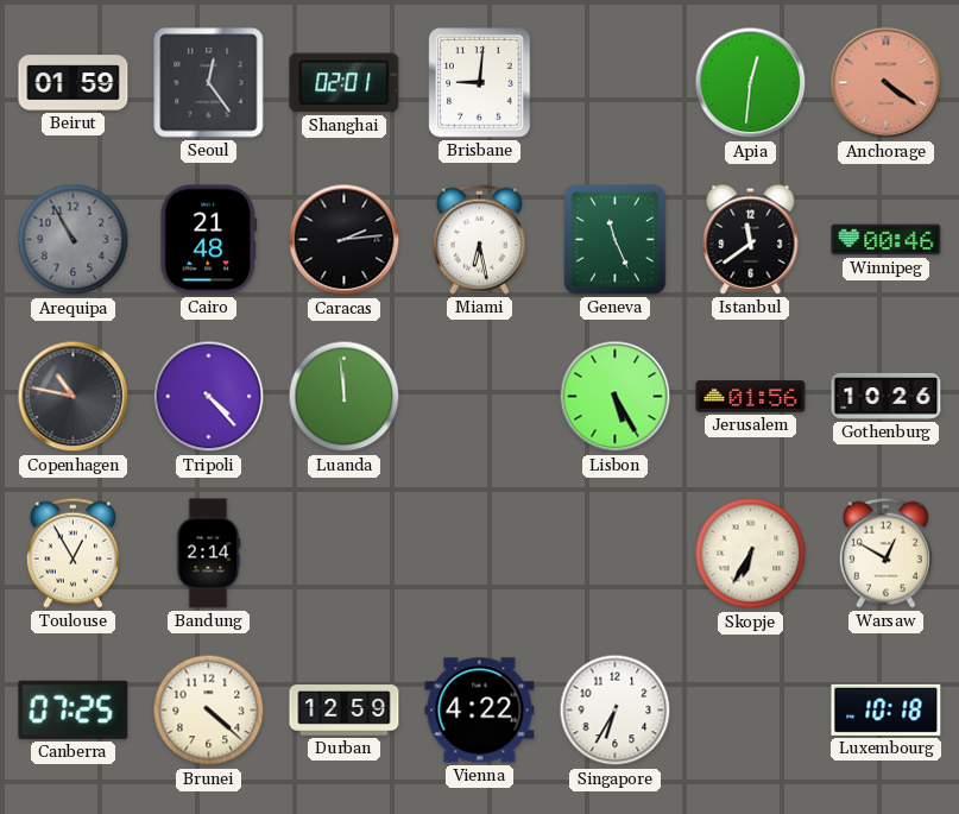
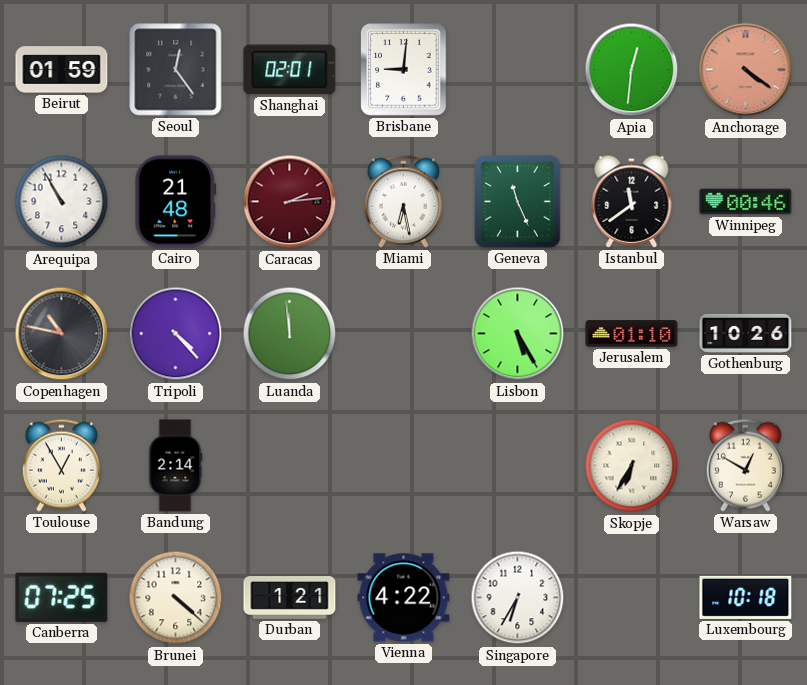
Arequipa dial: grey -> white
Caracas dial: black -> burgundy
Jerusalem: 01:56 -> 01:10
Durban: 12:59 -> 1:21
